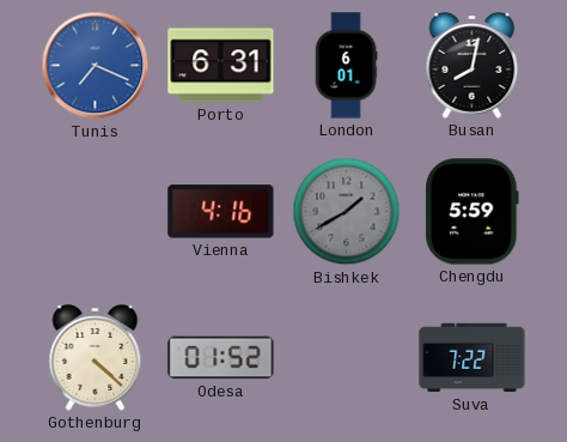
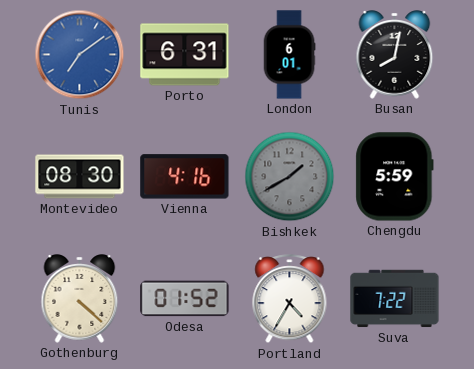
Tunis: 7:19 -> 7:09
Montevideo: none -> 08:30
Portland: none -> 4:35
